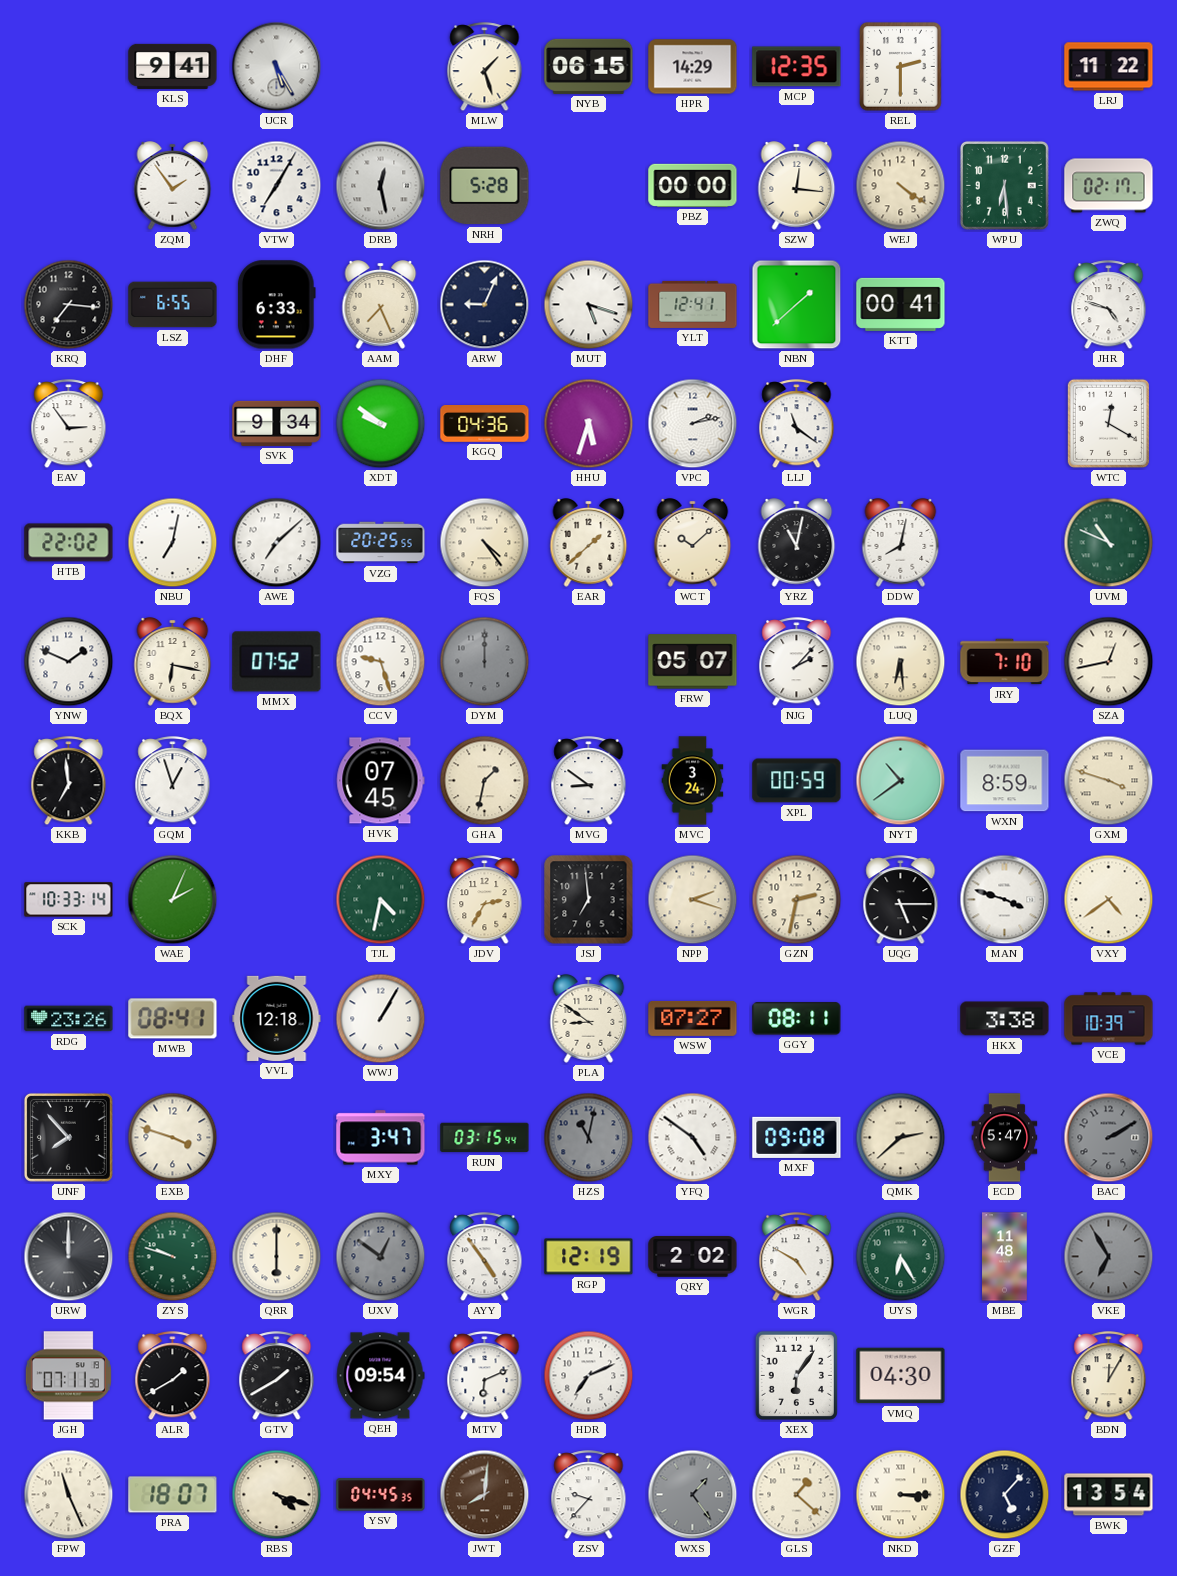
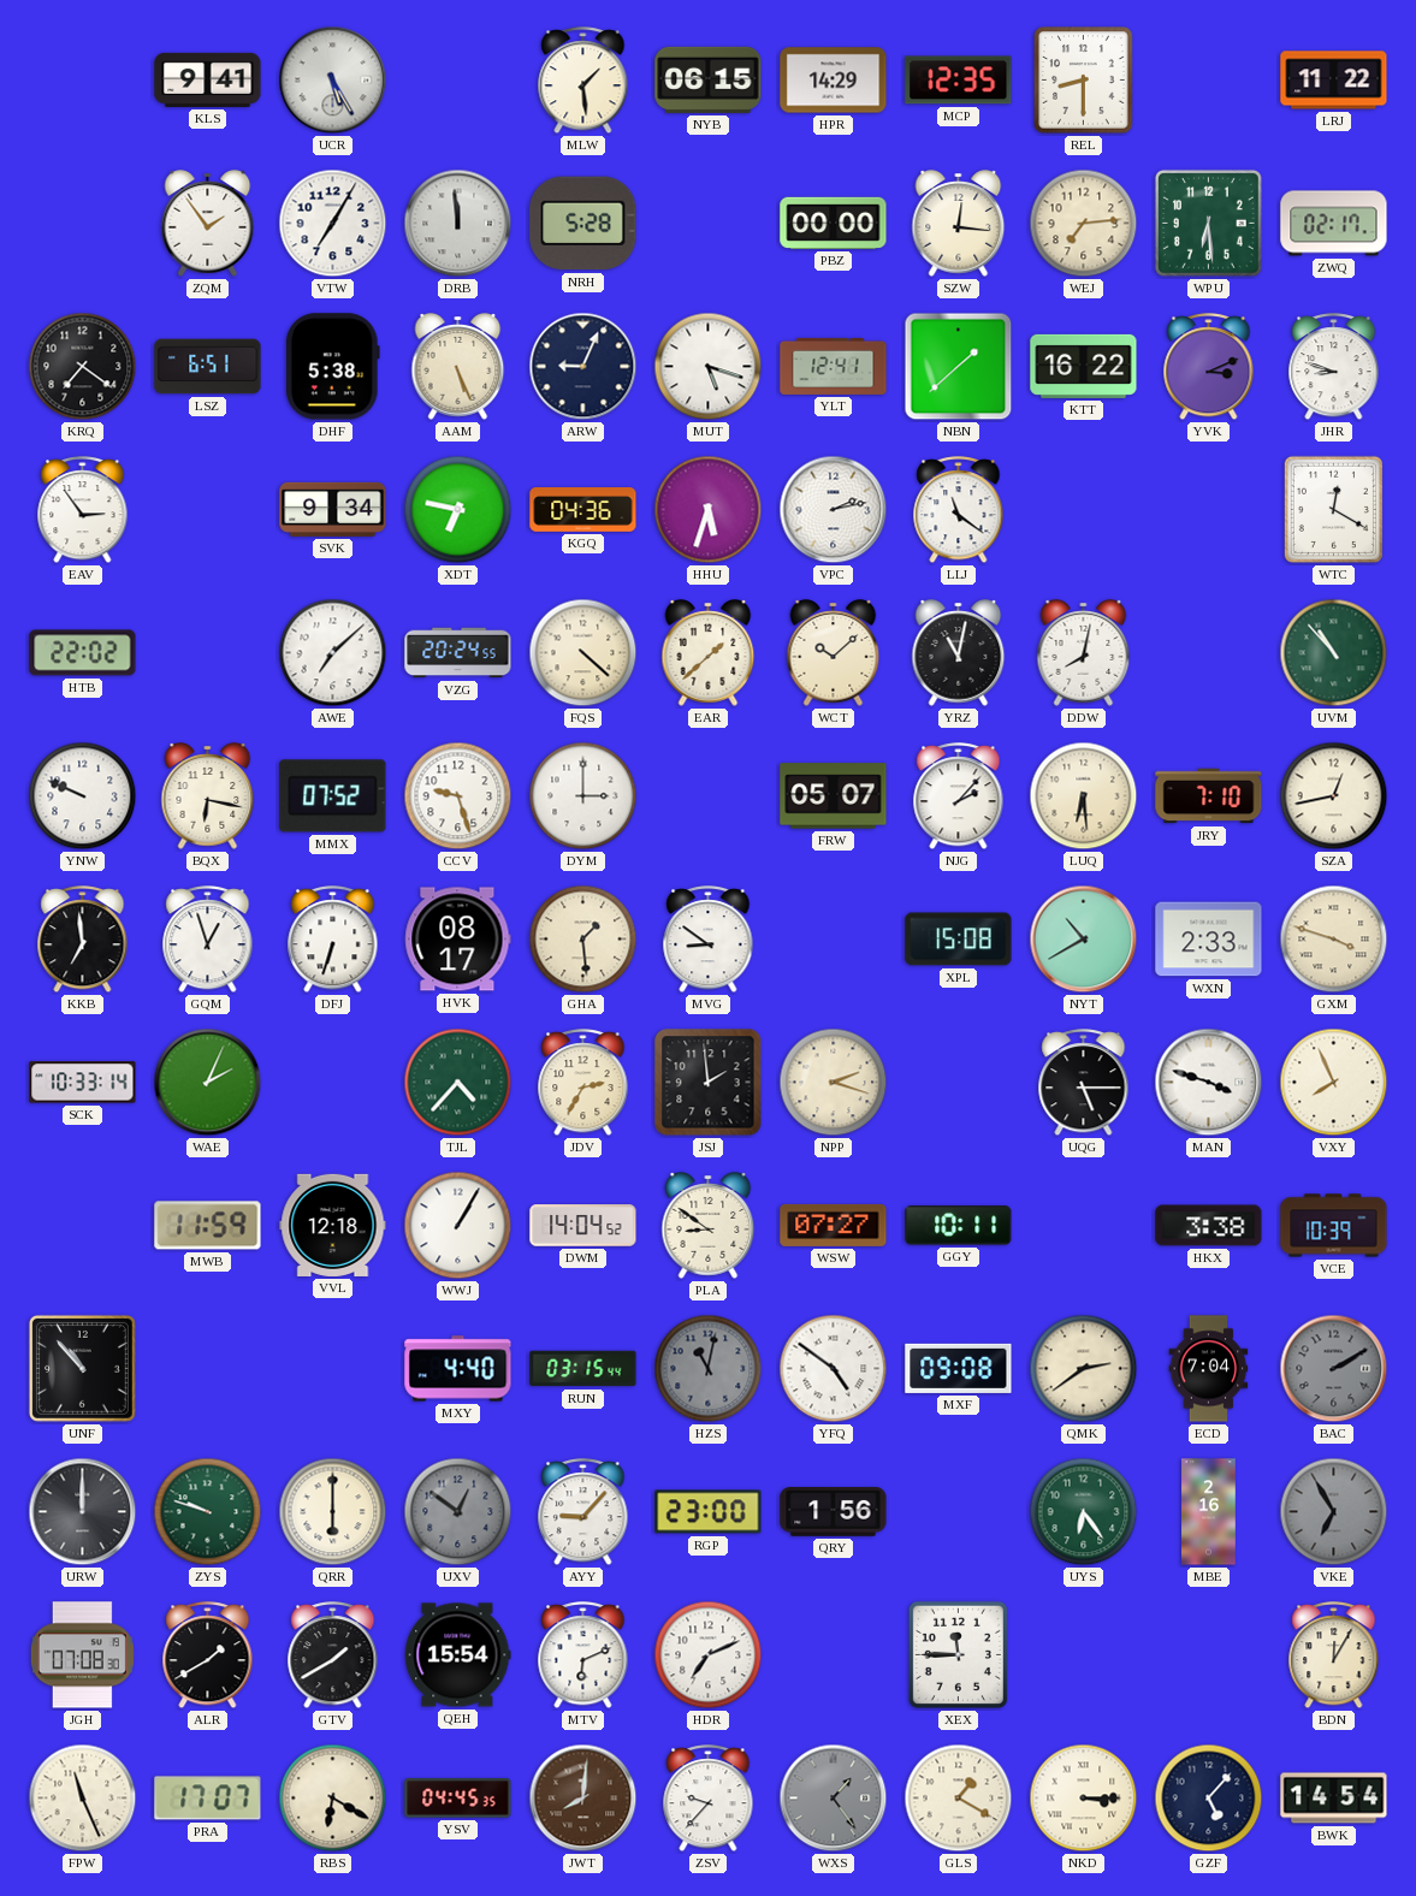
MLW: 1:27 -> 1:29
REL: 2:30 -> 8:30
DRB: 12:28 -> 11:59
WEJ: 4:21 -> 7:14
KRQ: 7:16 -> 7:21
LSZ: 6:55 -> 6:51
DHF: 6:33 -> 5:38
AAM: 7:26 -> 5:26
KTT: 00:41 -> 16:22
YVK: none -> 3:11
JHR: 4:48 -> 8:48
XDT: 9:51 -> 6:47
NBU: 7:02 -> none
VZG: 20:25 -> 20:24
FQS: 4:24 -> 4:22
UVM: 10:49 -> 10:53
YNW: 1:49 -> 9:49
DYM: 12:00 -> 3:00
DYM dial: grey -> white
DFJ: none -> 6:33
HVK: 07:45 -> 08:17
GHA: 1:32 -> 1:29
MVC: 3:24 -> none
XPL: 00:59 -> 15:08
NYT: 10:39 -> 10:40
WXN: 8:59 -> 2:33
TJL: 4:32 -> 4:37
JSJ: 6:59 -> 1:59
GZN: 2:32 -> none
VXY: 4:39 -> 7:56
RDG: 23:26 -> none
MWB: 08:41 -> 11:59
DWM: none -> 14:04
GGY: 08:11 -> 10:11
UNF: 7:53 -> 10:53
EXB: 3:48 -> none
MXY: 3:47 -> 4:40
QMK: 2:38 -> 2:39
ECD: 5:47 -> 7:04
AYY: 4:54 -> 9:07
RGP: 12:19 -> 23:00
QRY: 2:02 -> 1:56
WGR: 4:50 -> none
UYS: 6:25 -> 6:24
MBE: 11:48 -> 2:16
JGH: 07:11 -> 07:08
QEH: 09:54 -> 15:54
XEX: 6:06 -> 11:45
VMQ: 04:30 -> none
PRA: 18:07 -> 17:07
RBS: 4:18 -> 6:20
GLS: 1:22 -> 1:20
BWK: 13:54 -> 14:54
